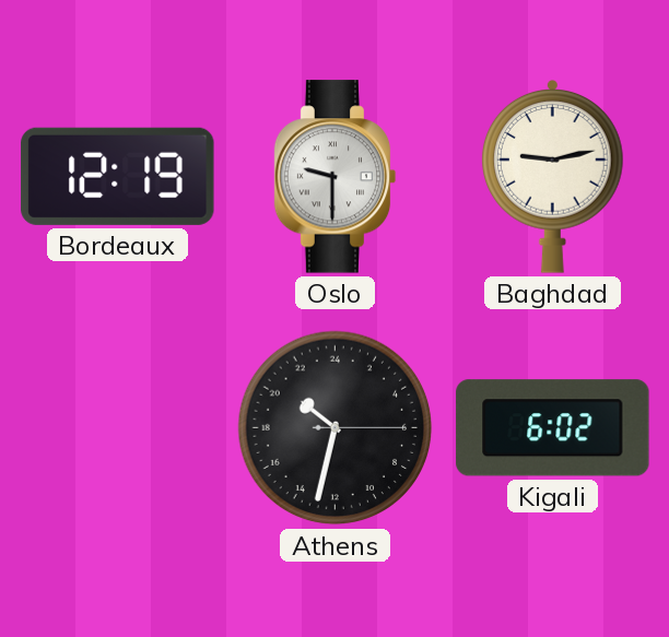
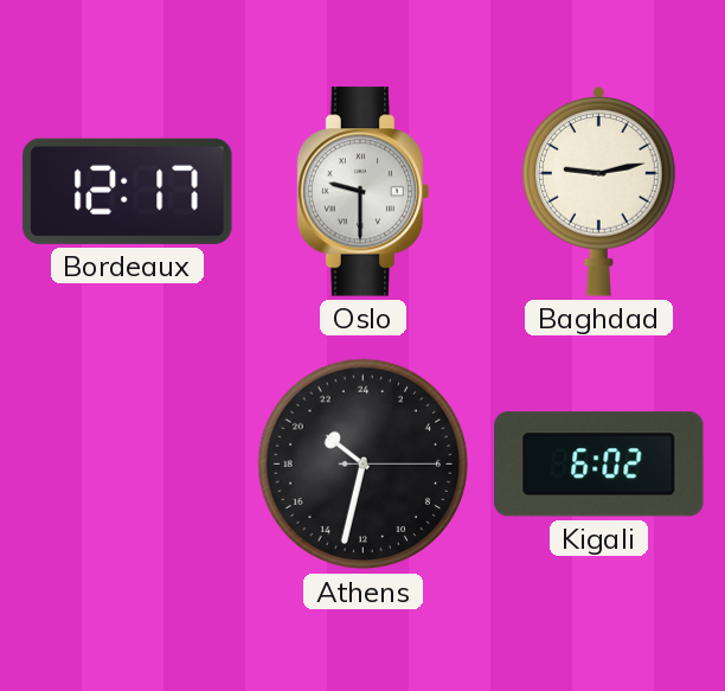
Bordeaux: 12:19 -> 12:17
